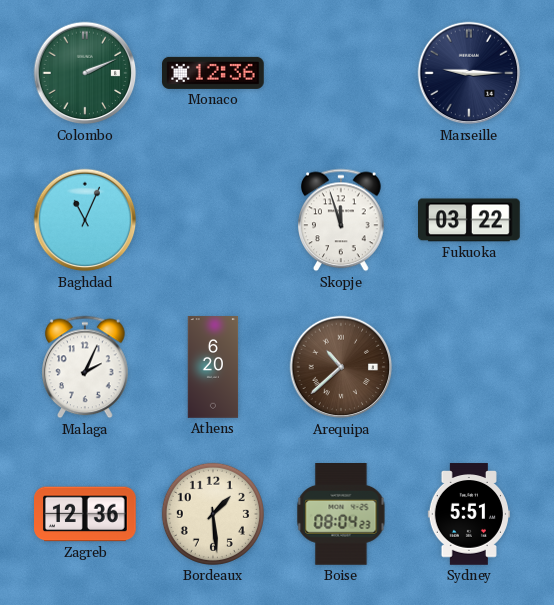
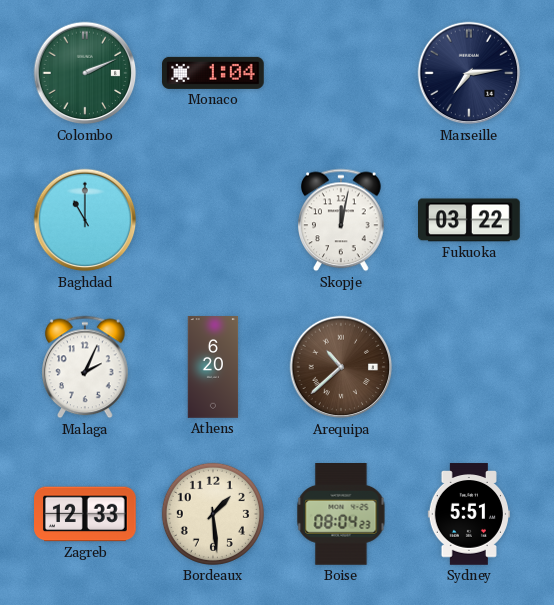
Monaco: 12:36 -> 1:04
Marseille: 9:15 -> 7:14
Baghdad: 11:04 -> 11:00
Skopje: 11:57 -> 12:02
Zagreb: 12:36 -> 12:33
